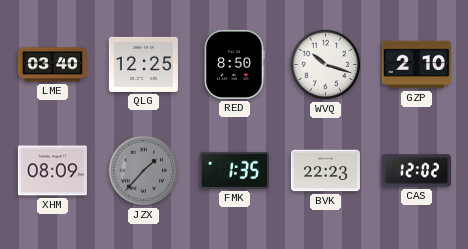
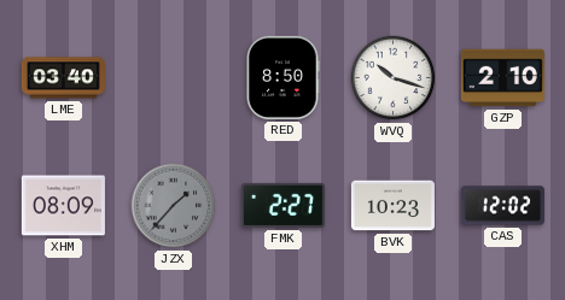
QLG: 12:25 -> none
FMK: 1:35 -> 2:27
BVK: 22:23 -> 10:23
